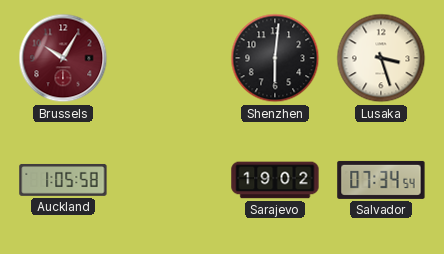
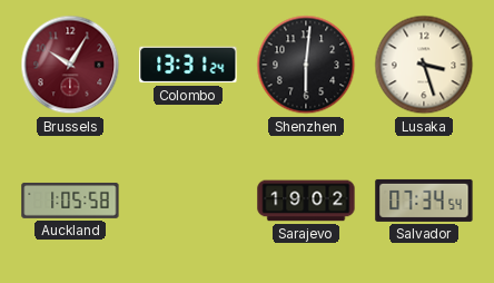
Colombo: none -> 13:31
